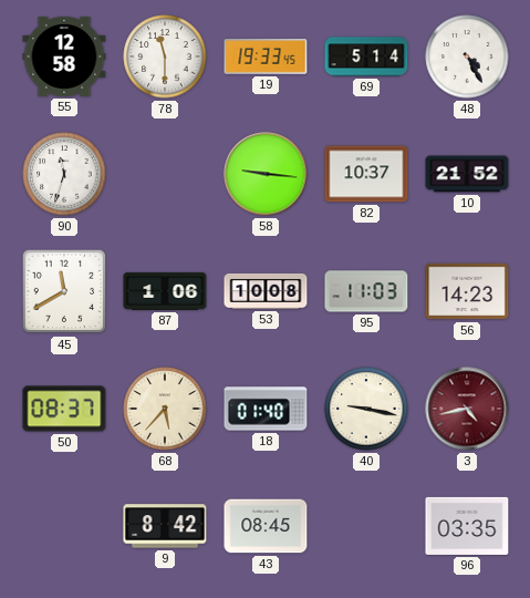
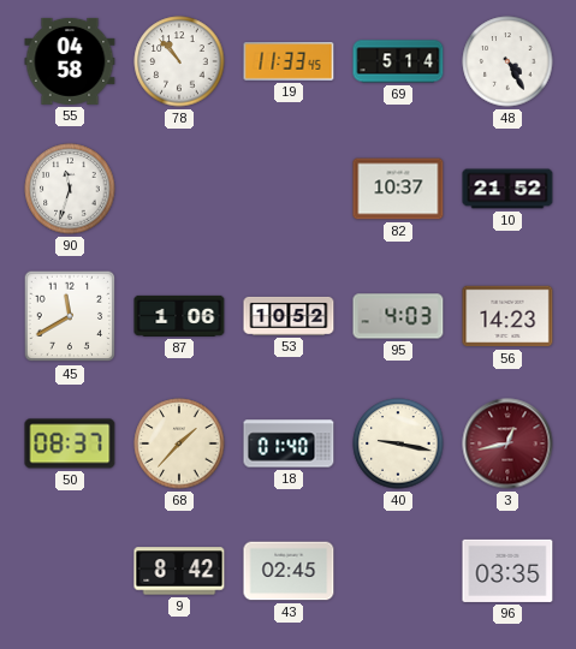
55: 12:58 -> 04:58
78: 11:30 -> 10:53
19: 19:33 -> 11:33
58: 9:16 -> none
53: 10:08 -> 10:52
95: 11:03 -> 4:03
68: 5:37 -> 1:37
3: 4:43 -> 12:43
43: 08:45 -> 02:45
